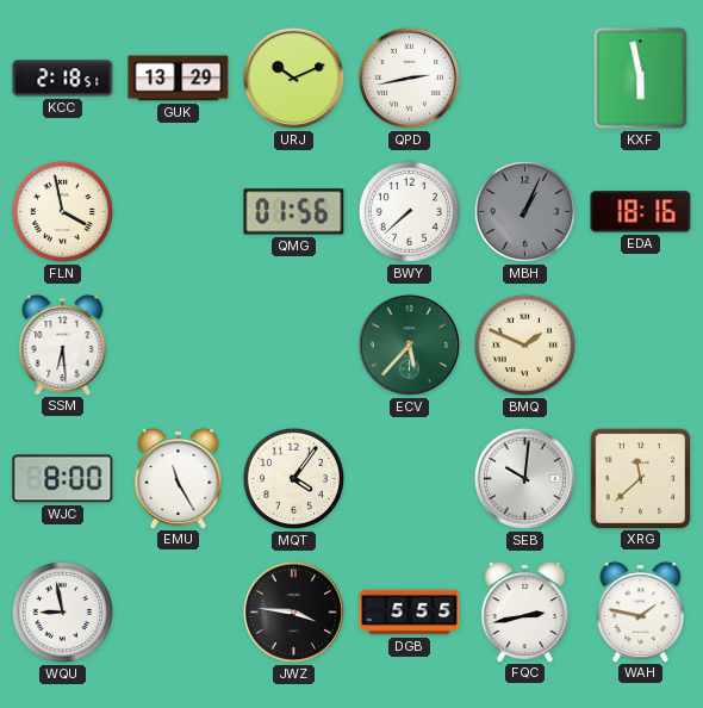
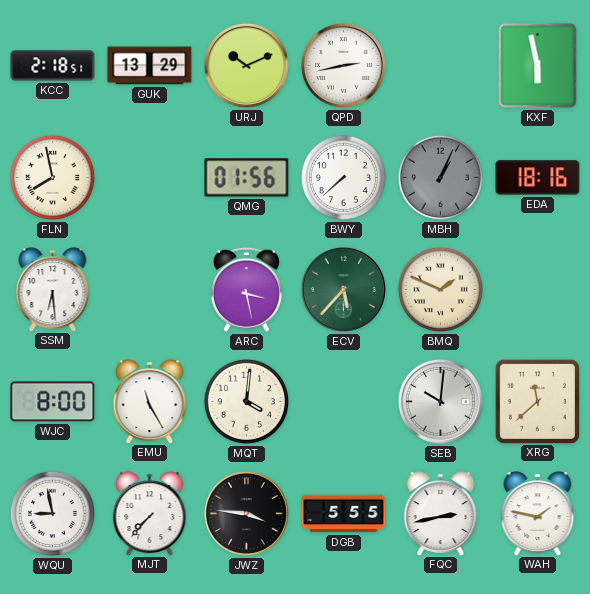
FLN: 3:58 -> 7:58
ARC: none -> 3:28
MQT: 4:06 -> 4:01
MJT: none -> 7:37
